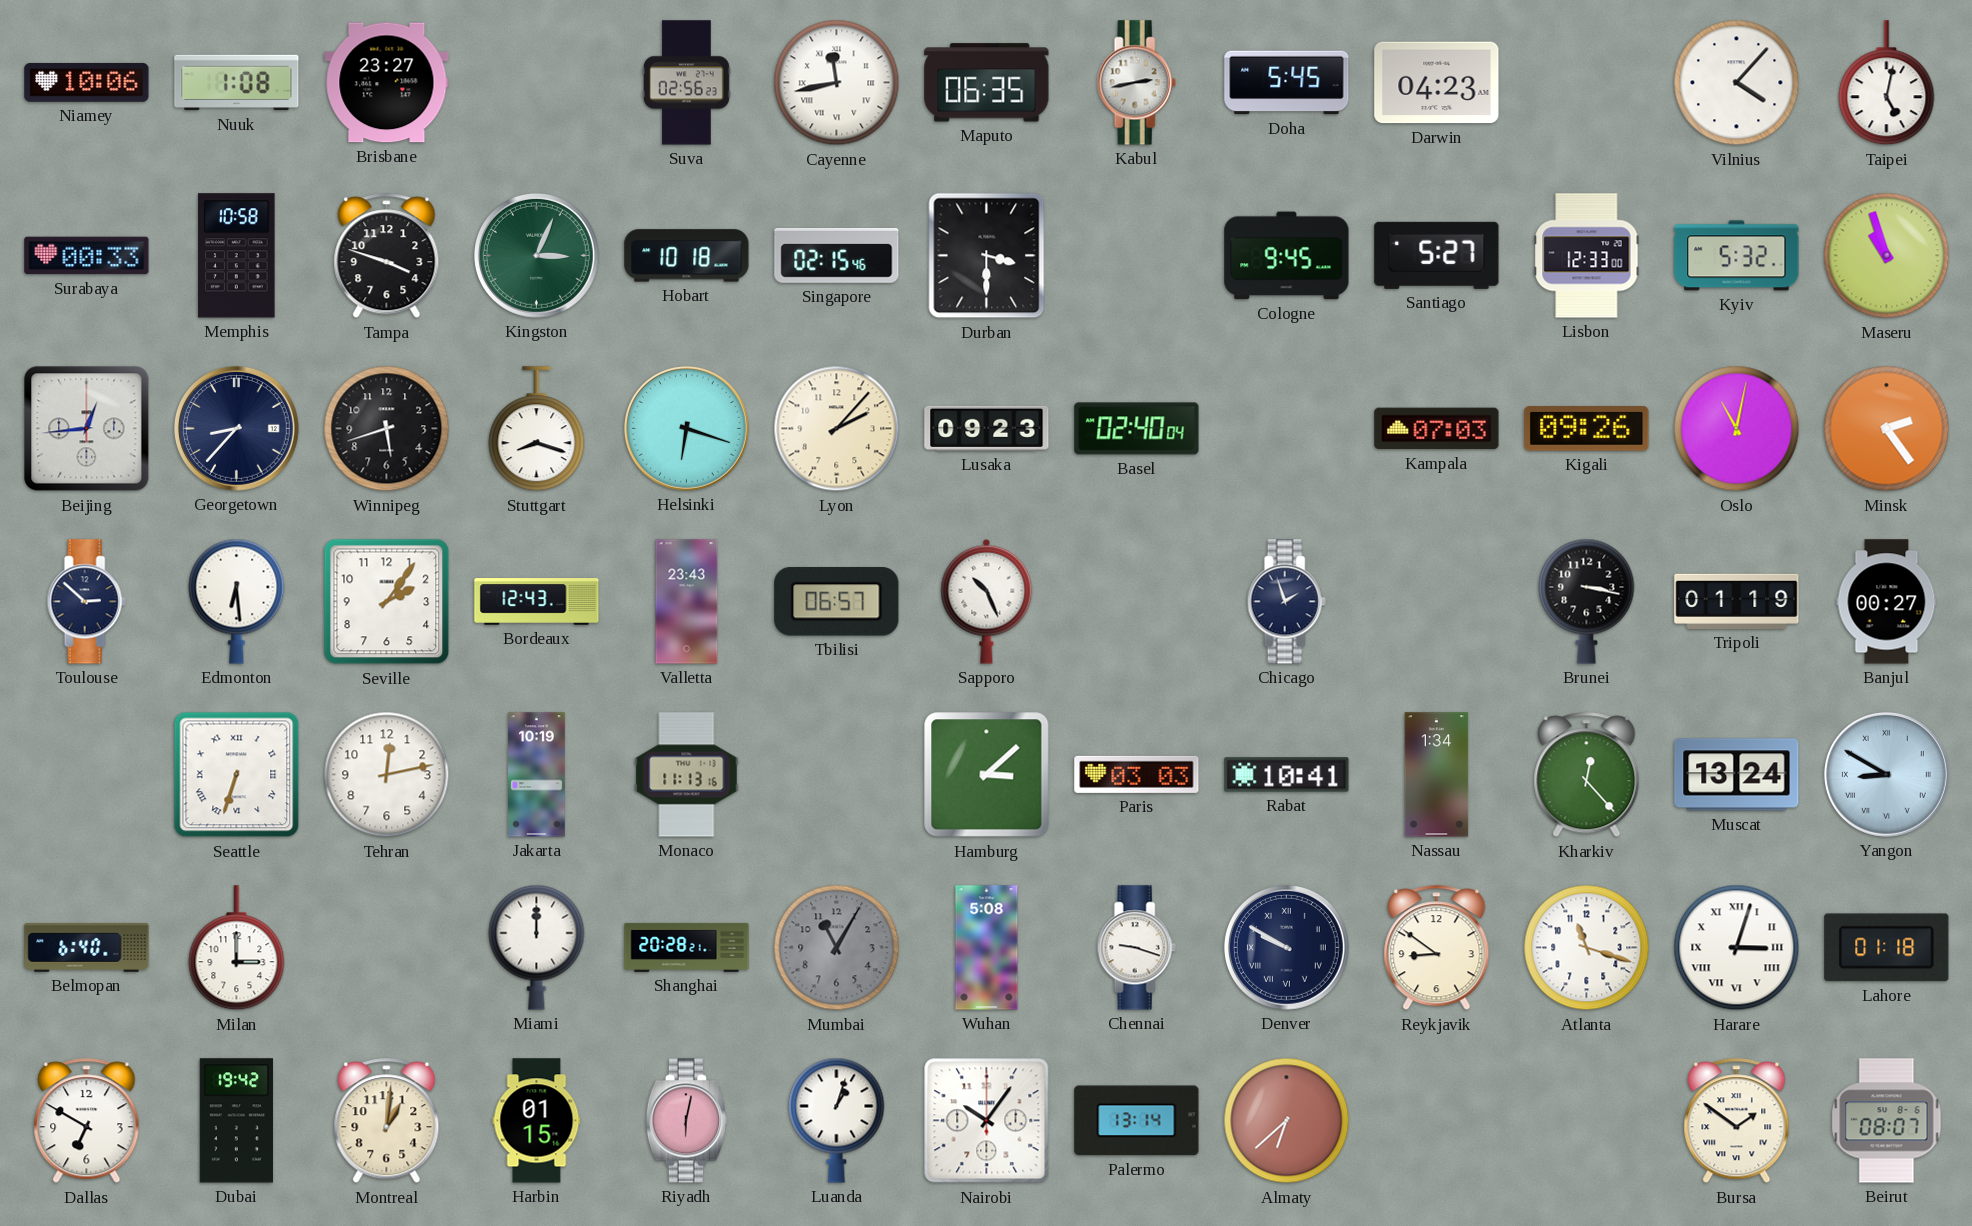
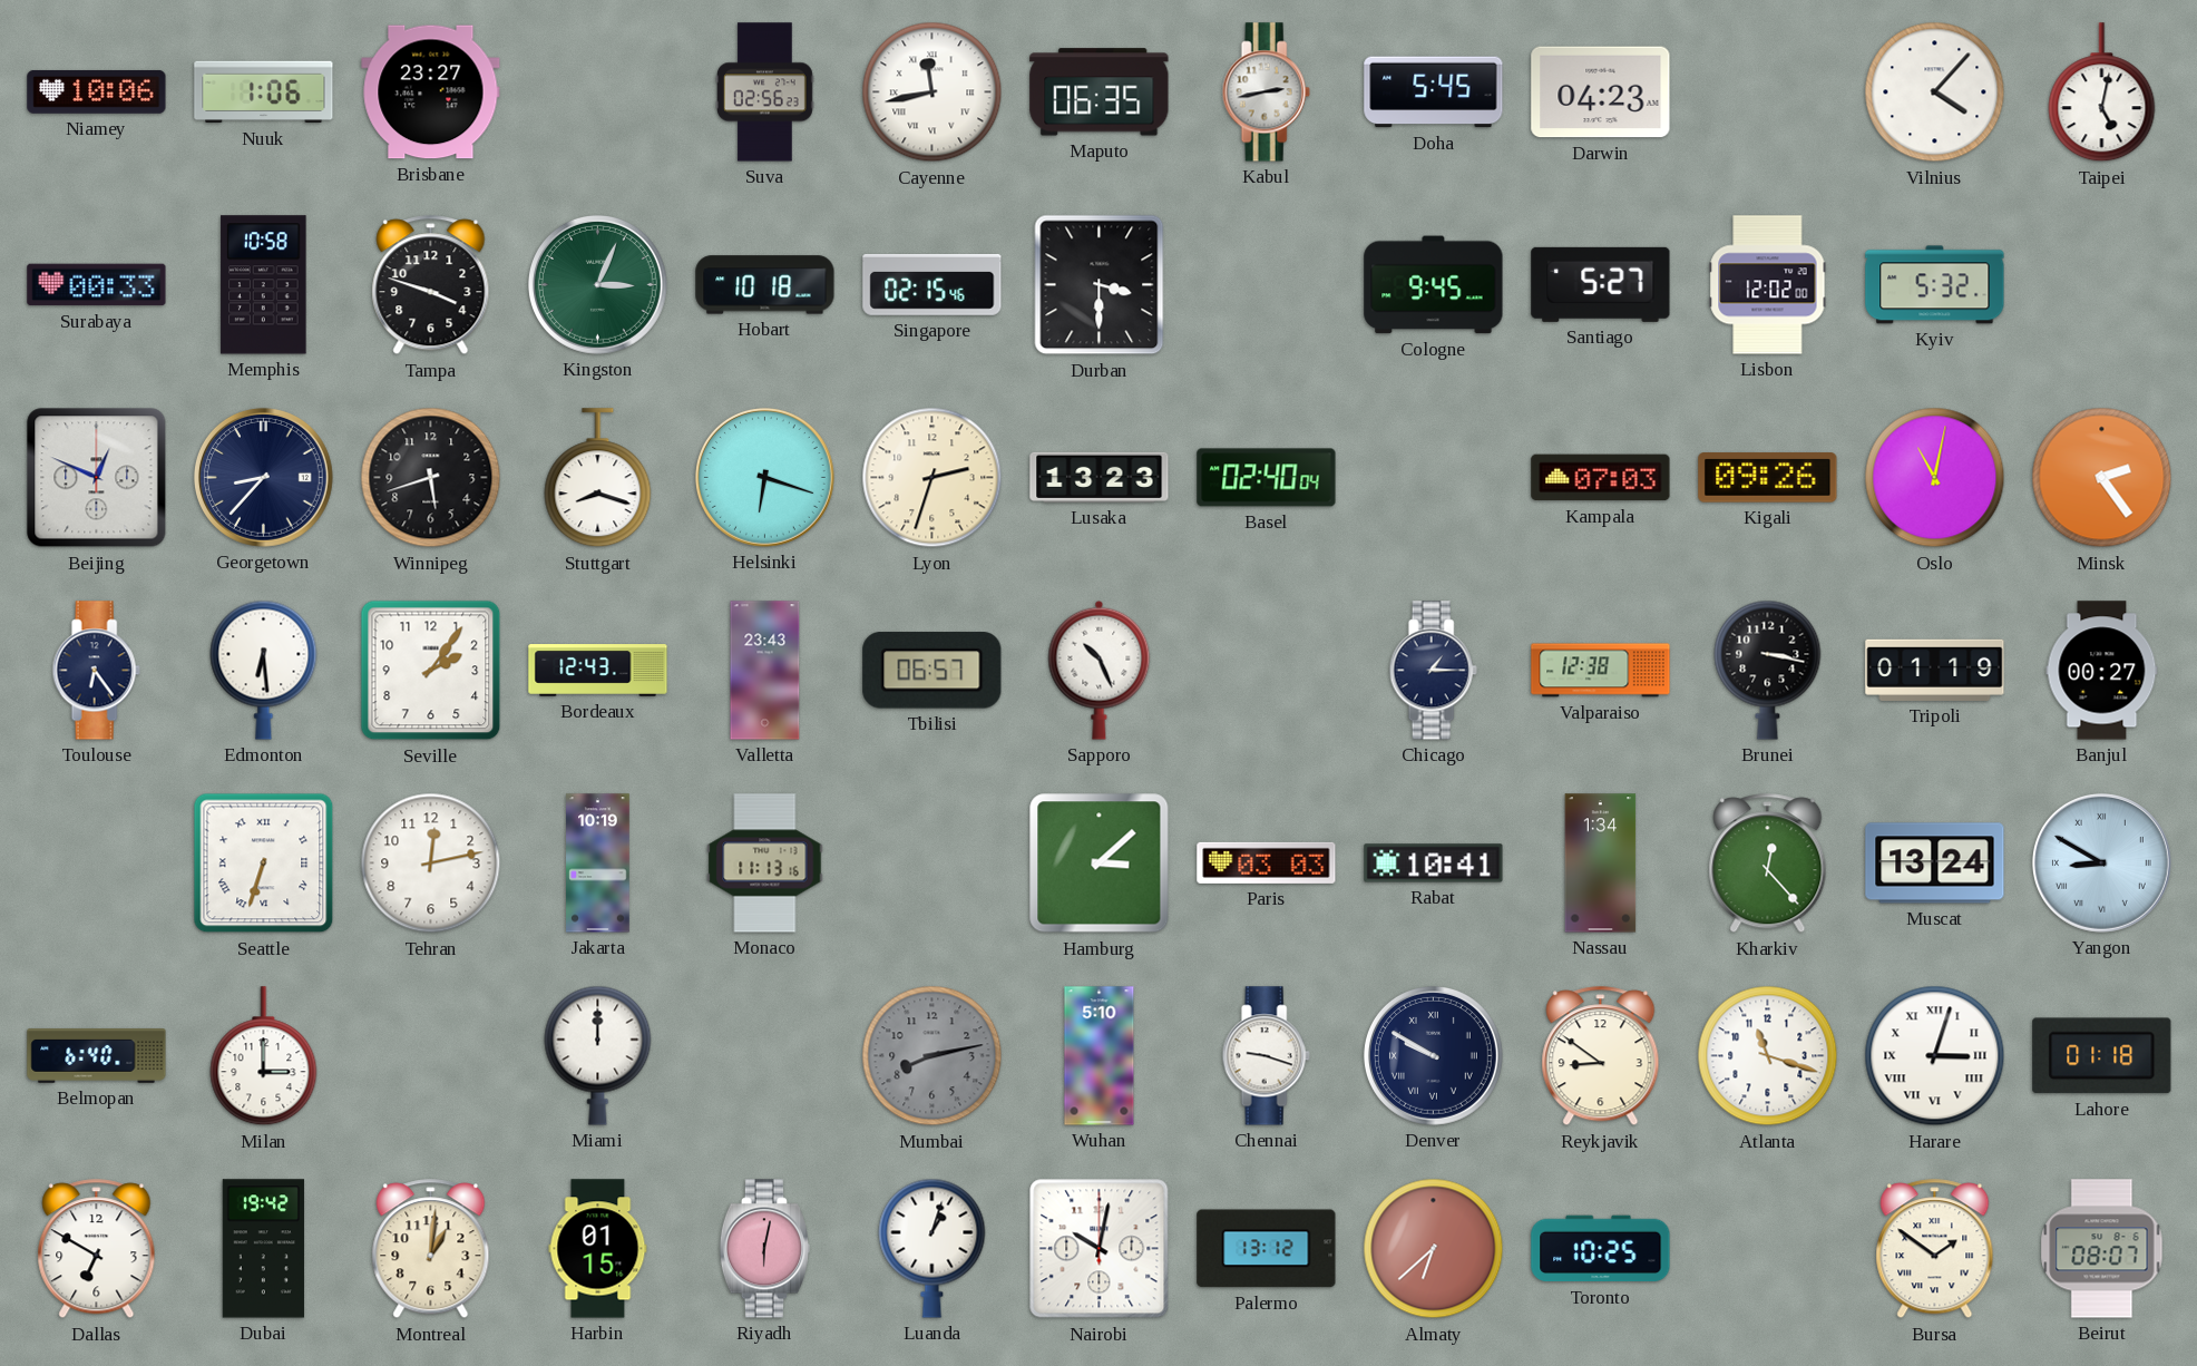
Nuuk: 1:08 -> 1:06
Lisbon: 12:33 -> 12:02
Maseru: 10:57 -> none
Beijing: 12:44 -> 12:49
Lyon: 2:07 -> 2:33
Lusaka: 09:23 -> 13:23
Toulouse: 2:52 -> 6:24
Chicago: 1:57 -> 1:15
Valparaiso: none -> 12:38
Shanghai: 20:28 -> none
Mumbai: 11:05 -> 8:13
Wuhan: 5:08 -> 5:10
Nairobi: 10:06 -> 10:02
Palermo: 13:14 -> 13:12
Toronto: none -> 10:25
